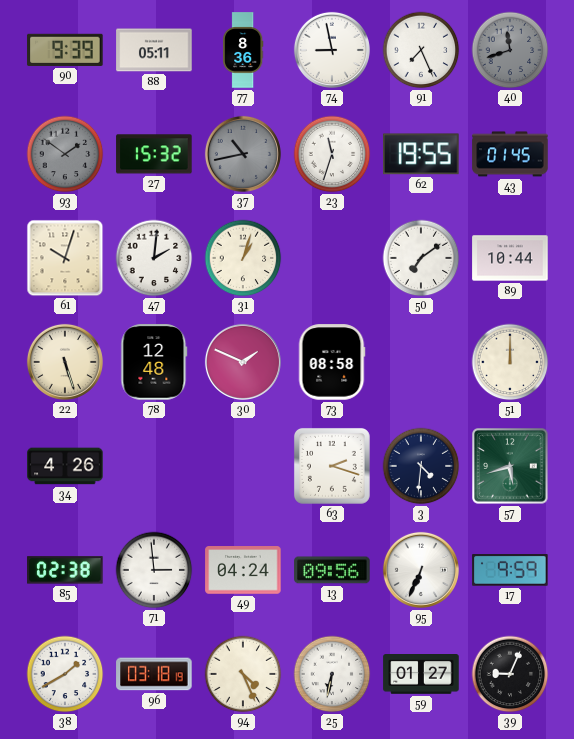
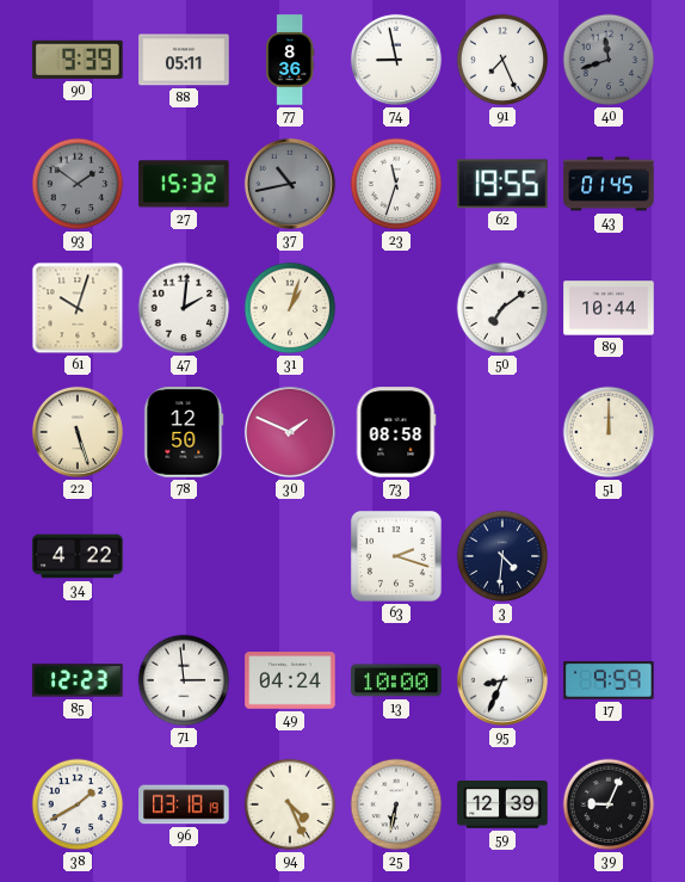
78: 12:48 -> 12:50
34: 4:26 -> 4:22
57: 5:42 -> none
85: 02:38 -> 12:23
13: 09:56 -> 10:00
95: 6:34 -> 8:34
59: 01:27 -> 12:39
